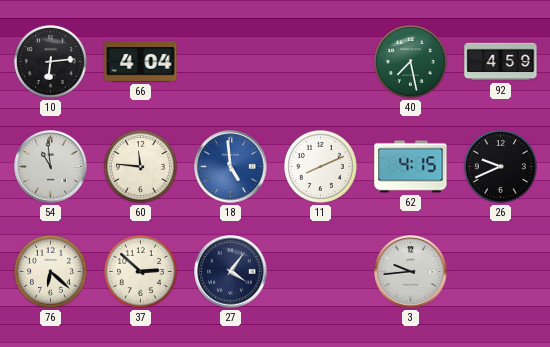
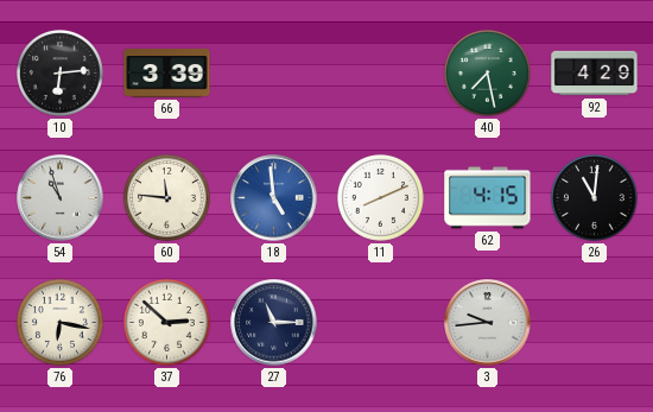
66: 4:04 -> 3:39
92: 4:59 -> 4:29
54: 10:59 -> 10:57
26: 9:41 -> 11:01
76: 6:22 -> 6:17
27: 4:06 -> 11:15
